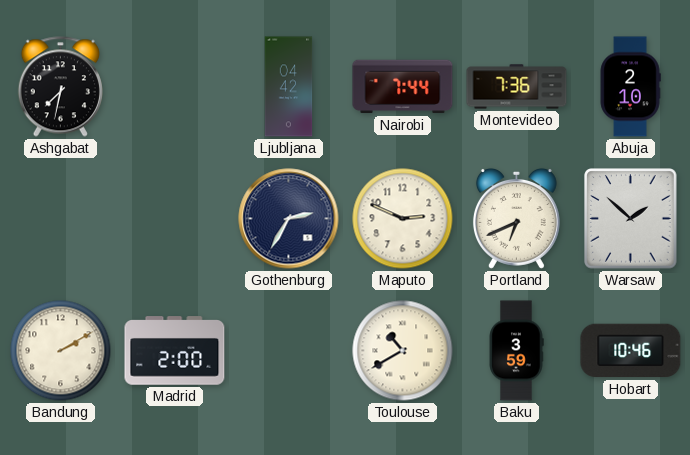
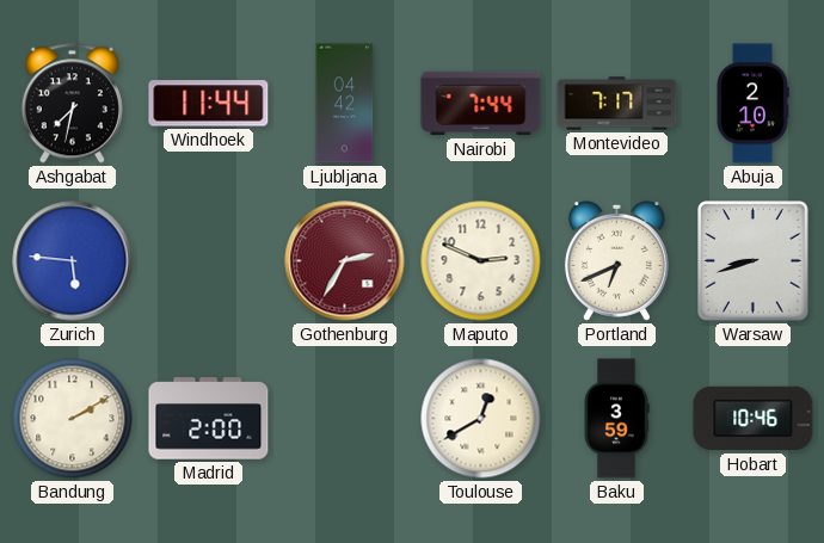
Windhoek: none -> 11:44
Montevideo: 7:36 -> 7:17
Zurich: none -> 5:46
Gothenburg dial: navy -> burgundy
Warsaw: 1:52 -> 8:42
Toulouse: 10:40 -> 12:40
